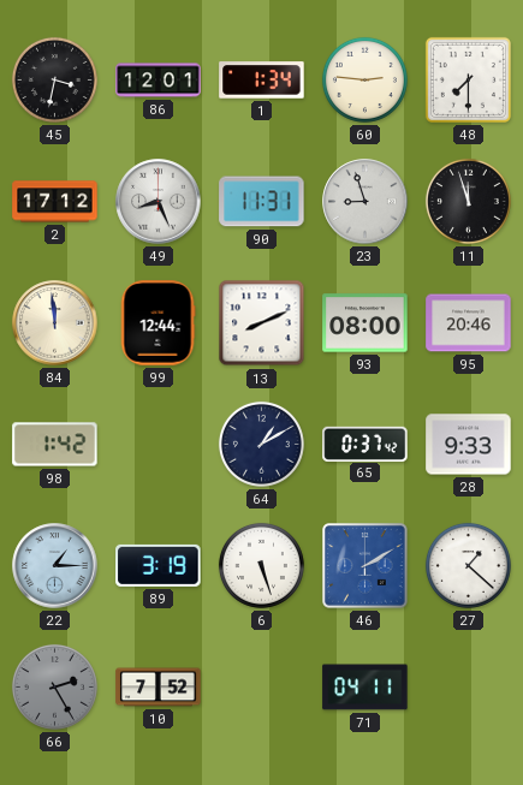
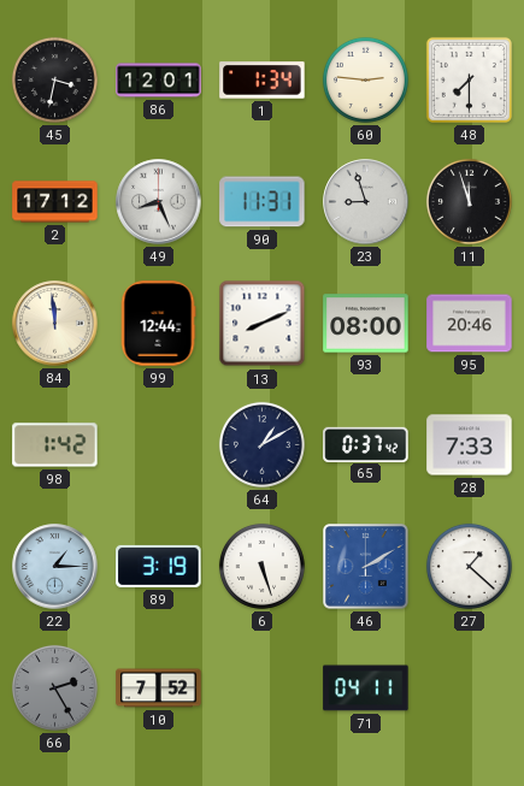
28: 9:33 -> 7:33
